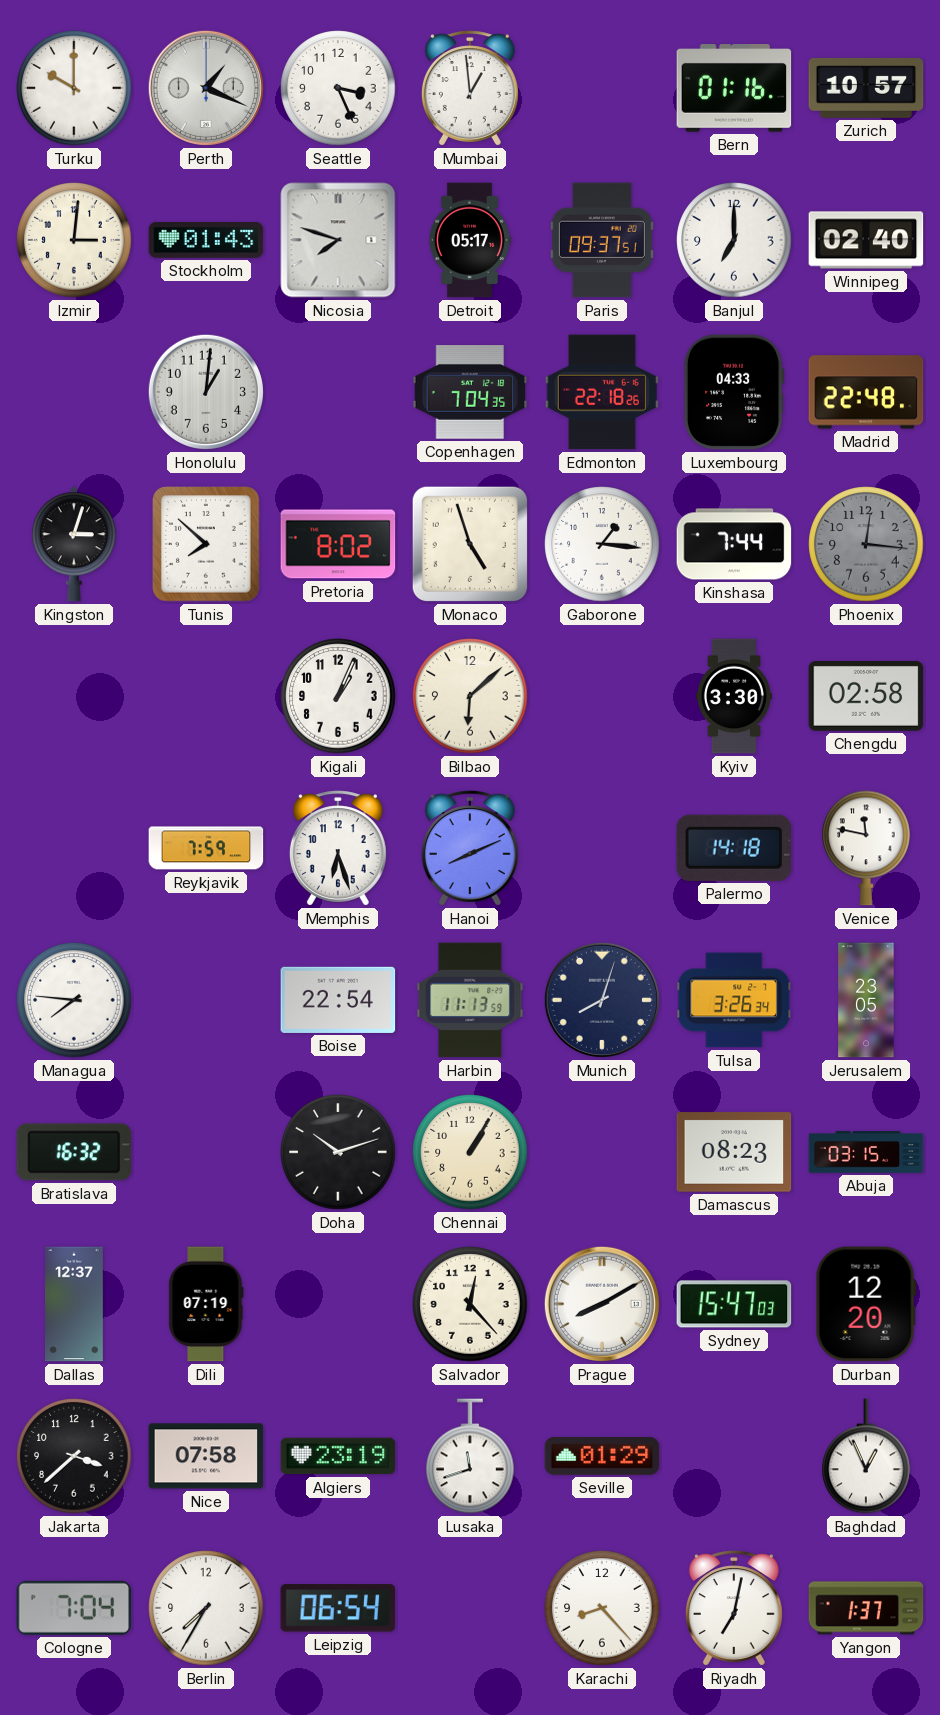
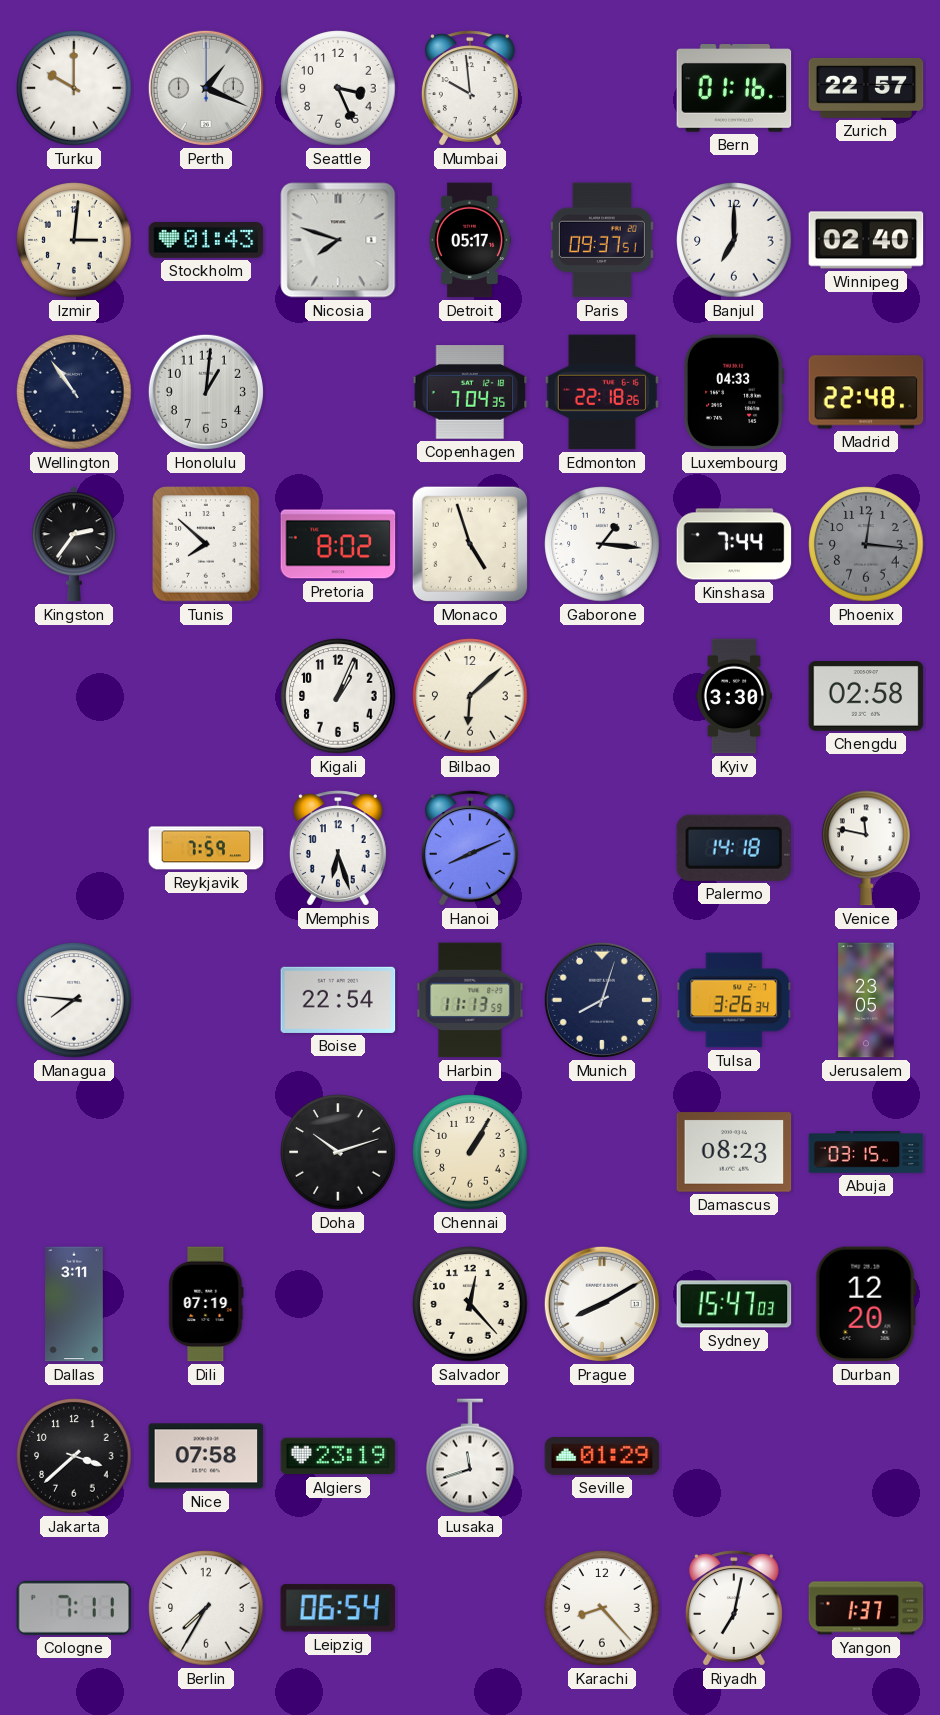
Mumbai: 12:59 -> 9:59
Zurich: 10:57 -> 22:57
Wellington: none -> 10:54
Kingston: 3:03 -> 2:36
Bratislava: 16:32 -> none
Dallas: 12:37 -> 3:11
Baghdad: 12:56 -> none
Cologne: 7:04 -> 7:11
